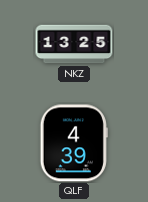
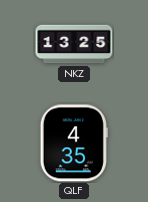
QLF: 4:39 -> 4:35
